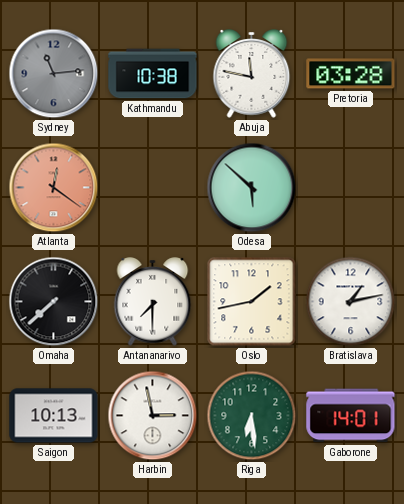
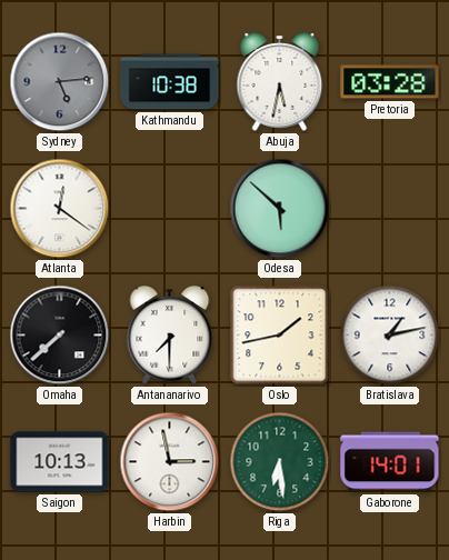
Sydney: 11:14 -> 5:14
Abuja: 11:47 -> 5:32
Atlanta dial: salmon -> white
